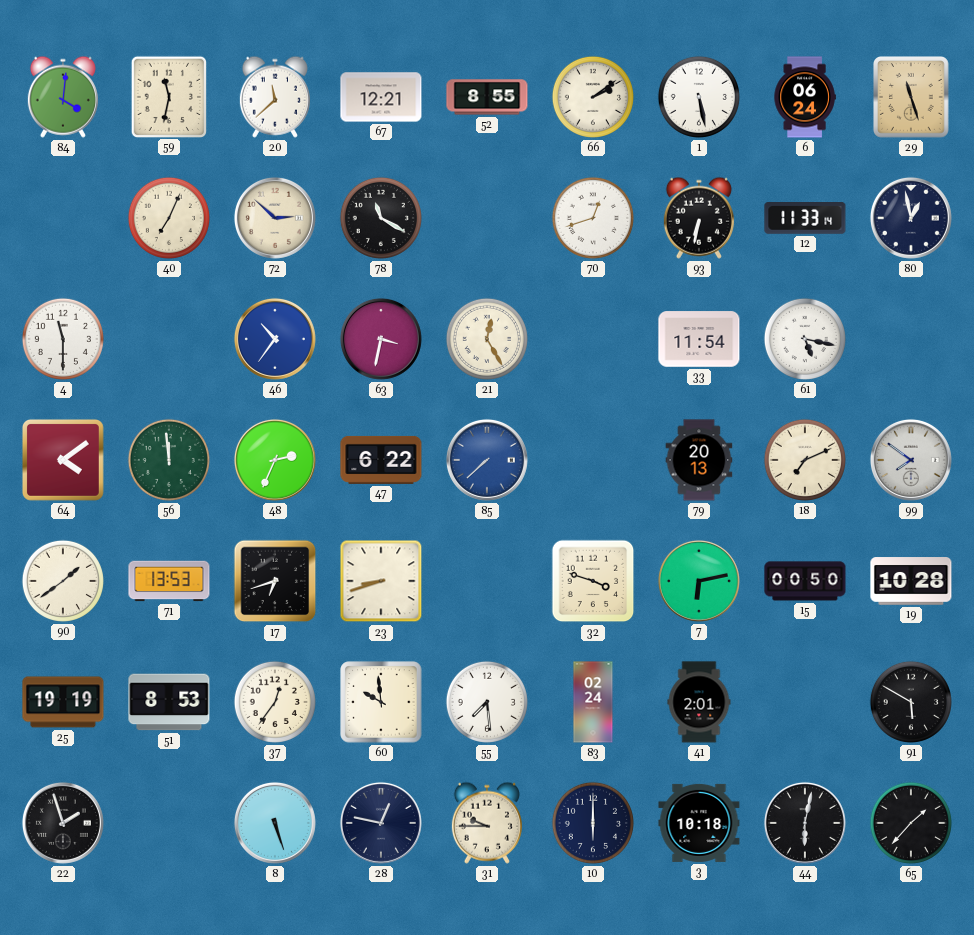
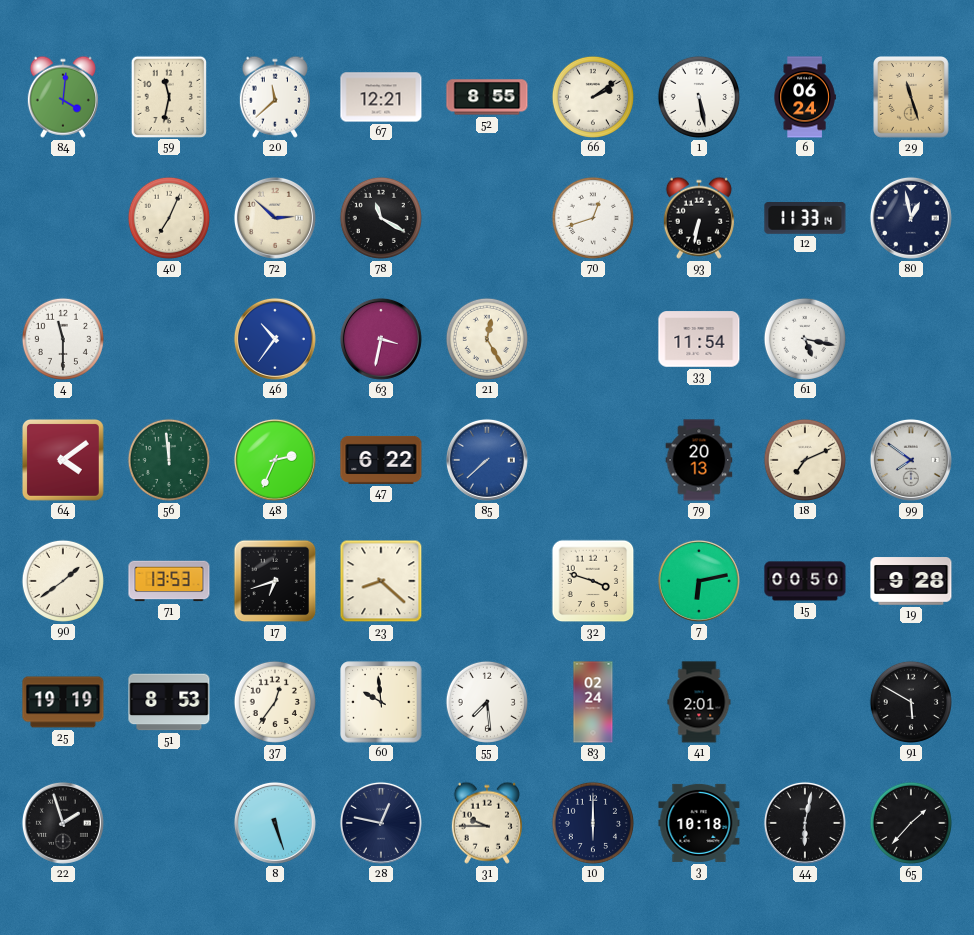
23: 8:42 -> 8:22
19: 10:28 -> 9:28
